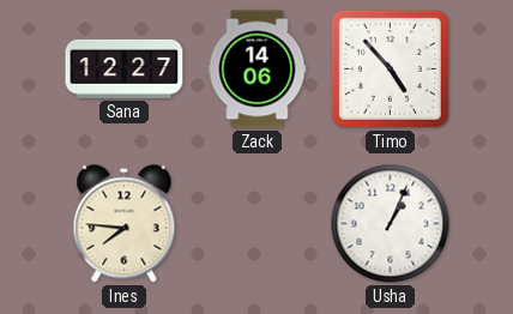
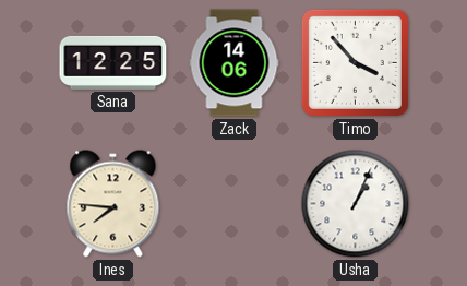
Sana: 12:27 -> 12:25
Timo: 4:53 -> 3:53
